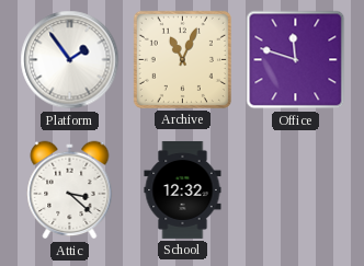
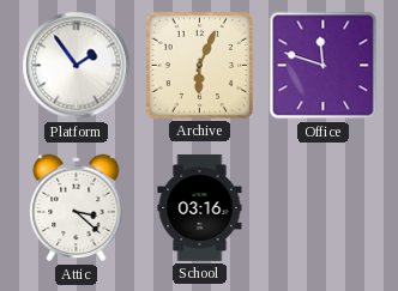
Archive: 11:04 -> 6:04
School: 12:32 -> 03:16
